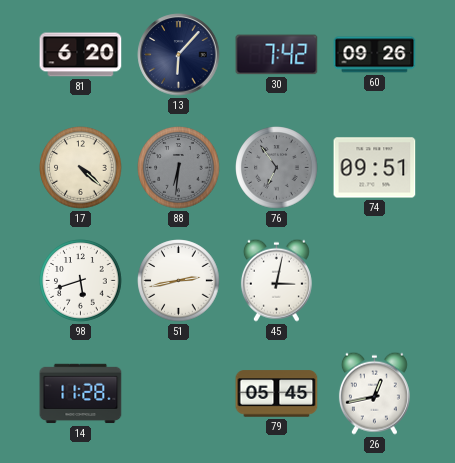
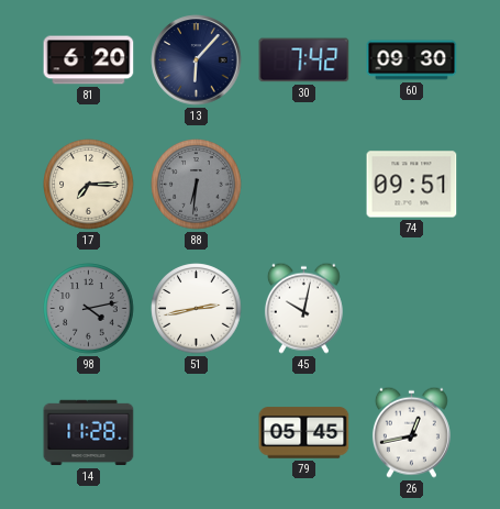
60: 09:26 -> 09:30
17: 4:22 -> 7:15
76: 6:54 -> none
98: 5:42 -> 4:13
98 dial: white -> grey
45: 3:02 -> 10:02
